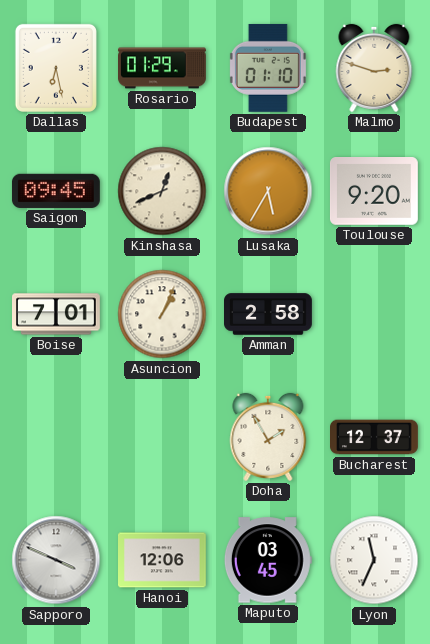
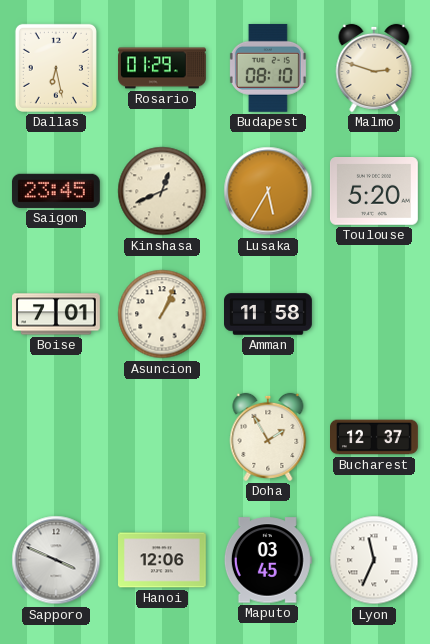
Budapest: 01:10 -> 08:10
Saigon: 09:45 -> 23:45
Toulouse: 9:20 -> 5:20
Amman: 2:58 -> 11:58
